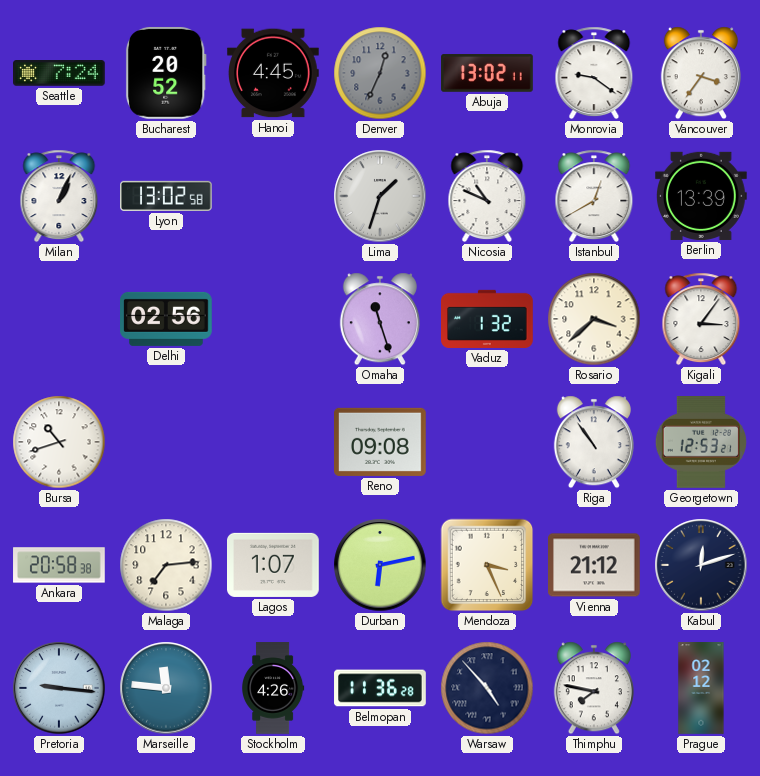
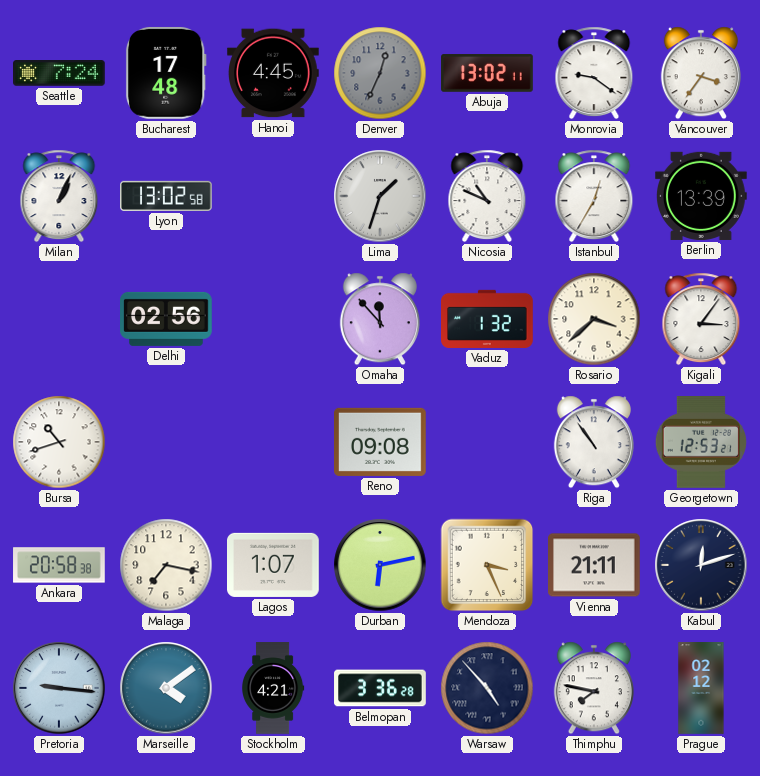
Bucharest: 20:52 -> 17:48
Istanbul: 12:40 -> 12:35
Omaha: 11:27 -> 11:53
Malaga: 7:14 -> 7:17
Vienna: 21:12 -> 21:11
Marseille: 11:46 -> 4:09
Stockholm: 4:26 -> 4:21
Belmopan: 11:36 -> 3:36
